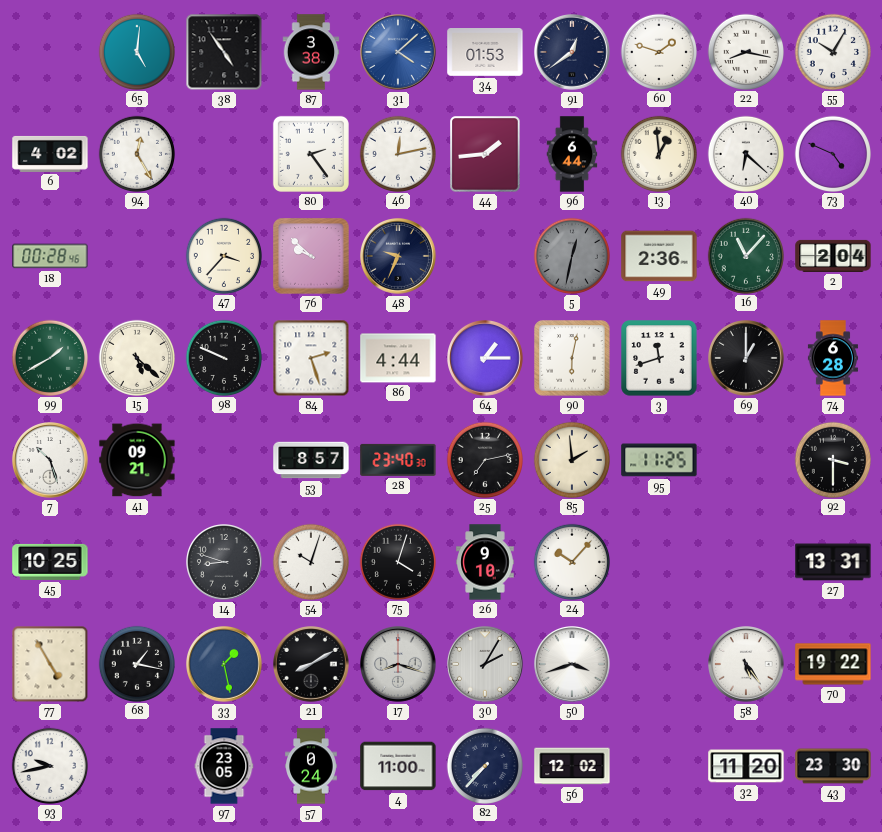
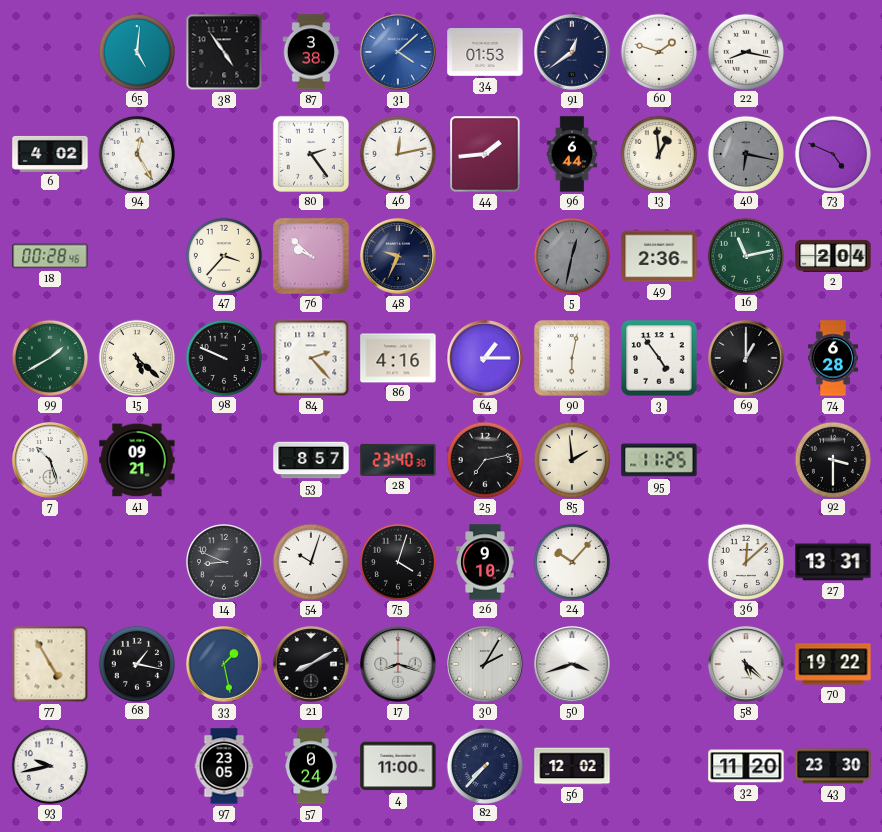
55: 10:05 -> none
40: 6:22 -> 6:17
40 dial: white -> grey
16: 11:07 -> 11:13
84: 2:27 -> 2:23
86: 4:44 -> 4:16
3: 11:42 -> 4:54
45: 10:25 -> none
14: 8:48 -> 8:49
36: none -> 12:08
58: 5:24 -> 5:22
